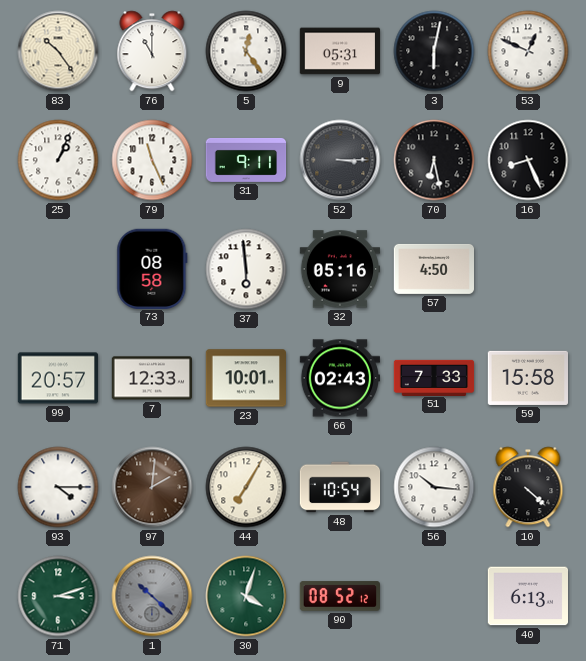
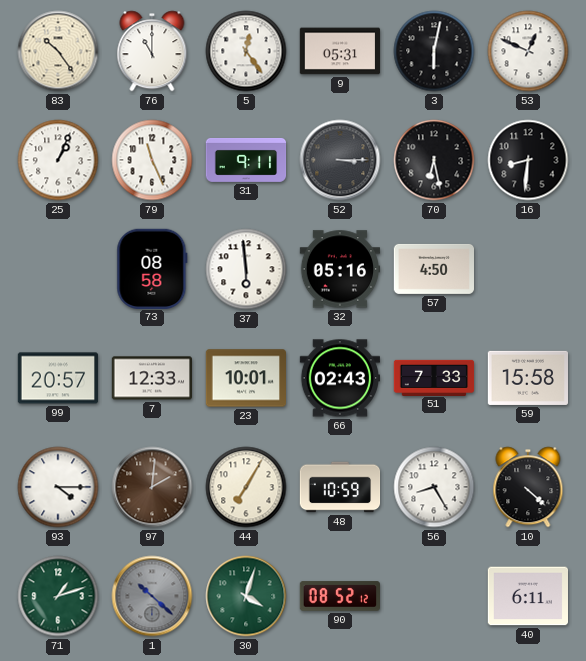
16: 8:26 -> 8:31
48: 10:54 -> 10:59
56: 10:16 -> 8:25
71: 3:12 -> 1:12
40: 6:13 -> 6:11
